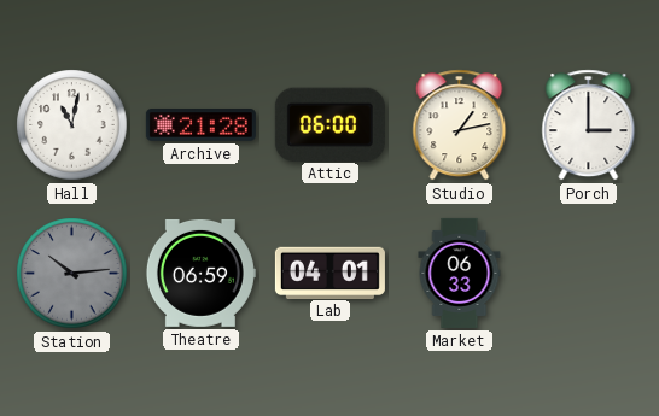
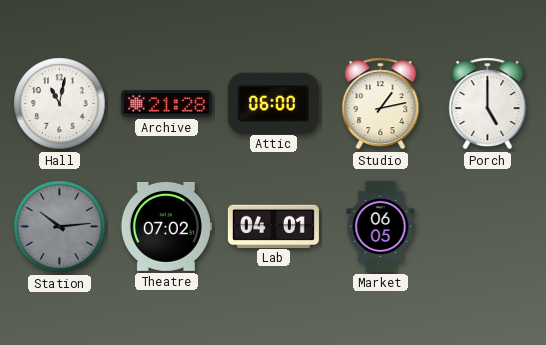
Porch: 3:00 -> 5:00
Theatre: 06:59 -> 07:02
Market: 06:33 -> 06:05
